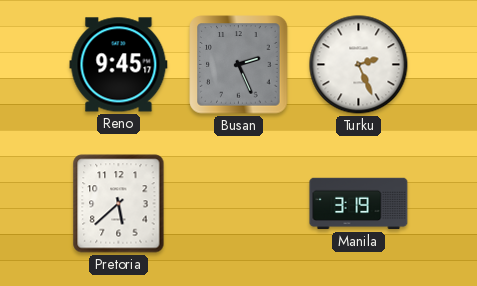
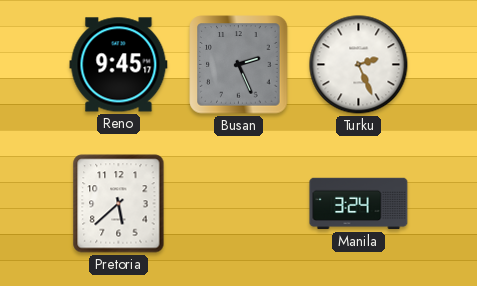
Manila: 3:19 -> 3:24
